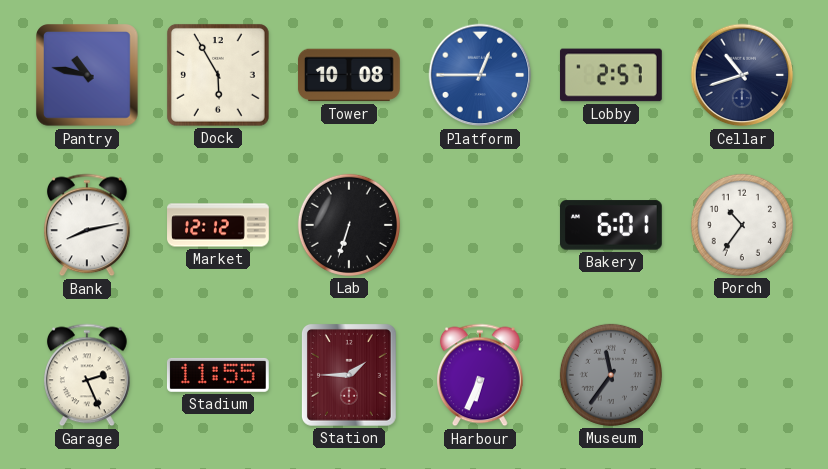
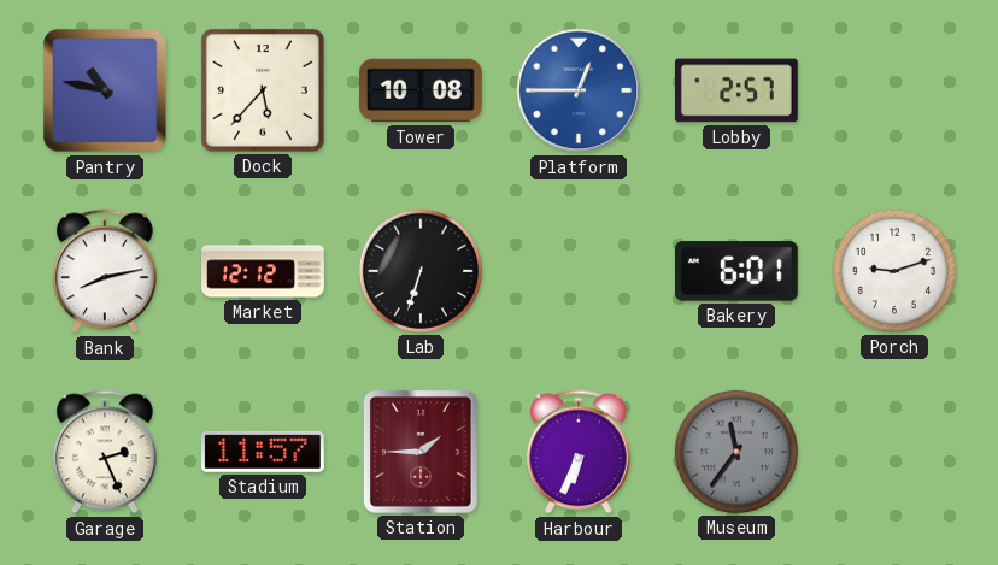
Dock: 5:55 -> 5:37
Cellar: 10:42 -> none
Porch: 10:36 -> 9:12
Stadium: 11:55 -> 11:57
